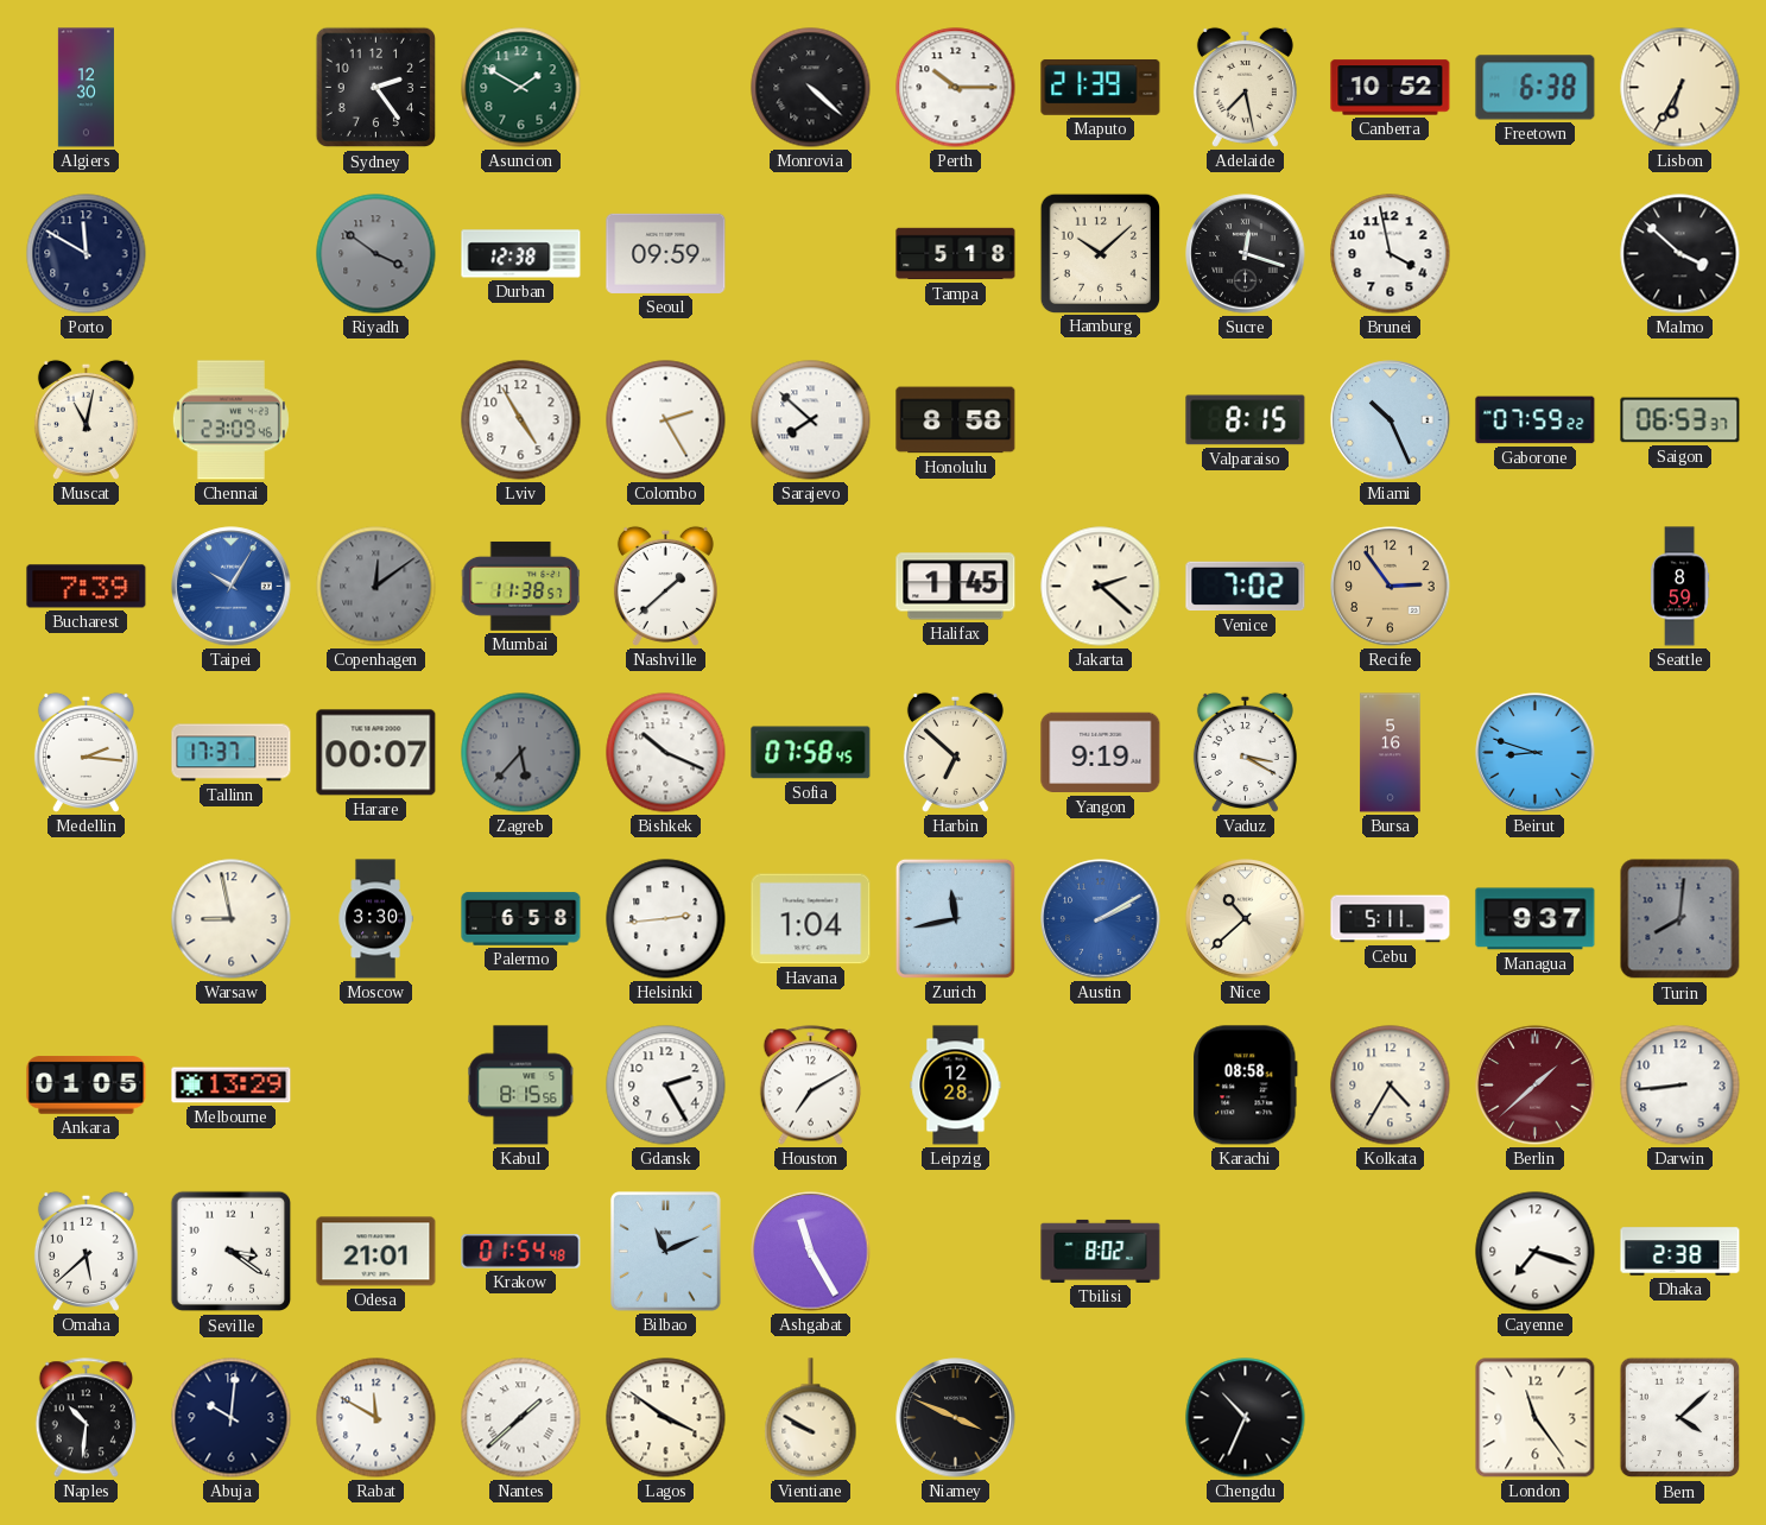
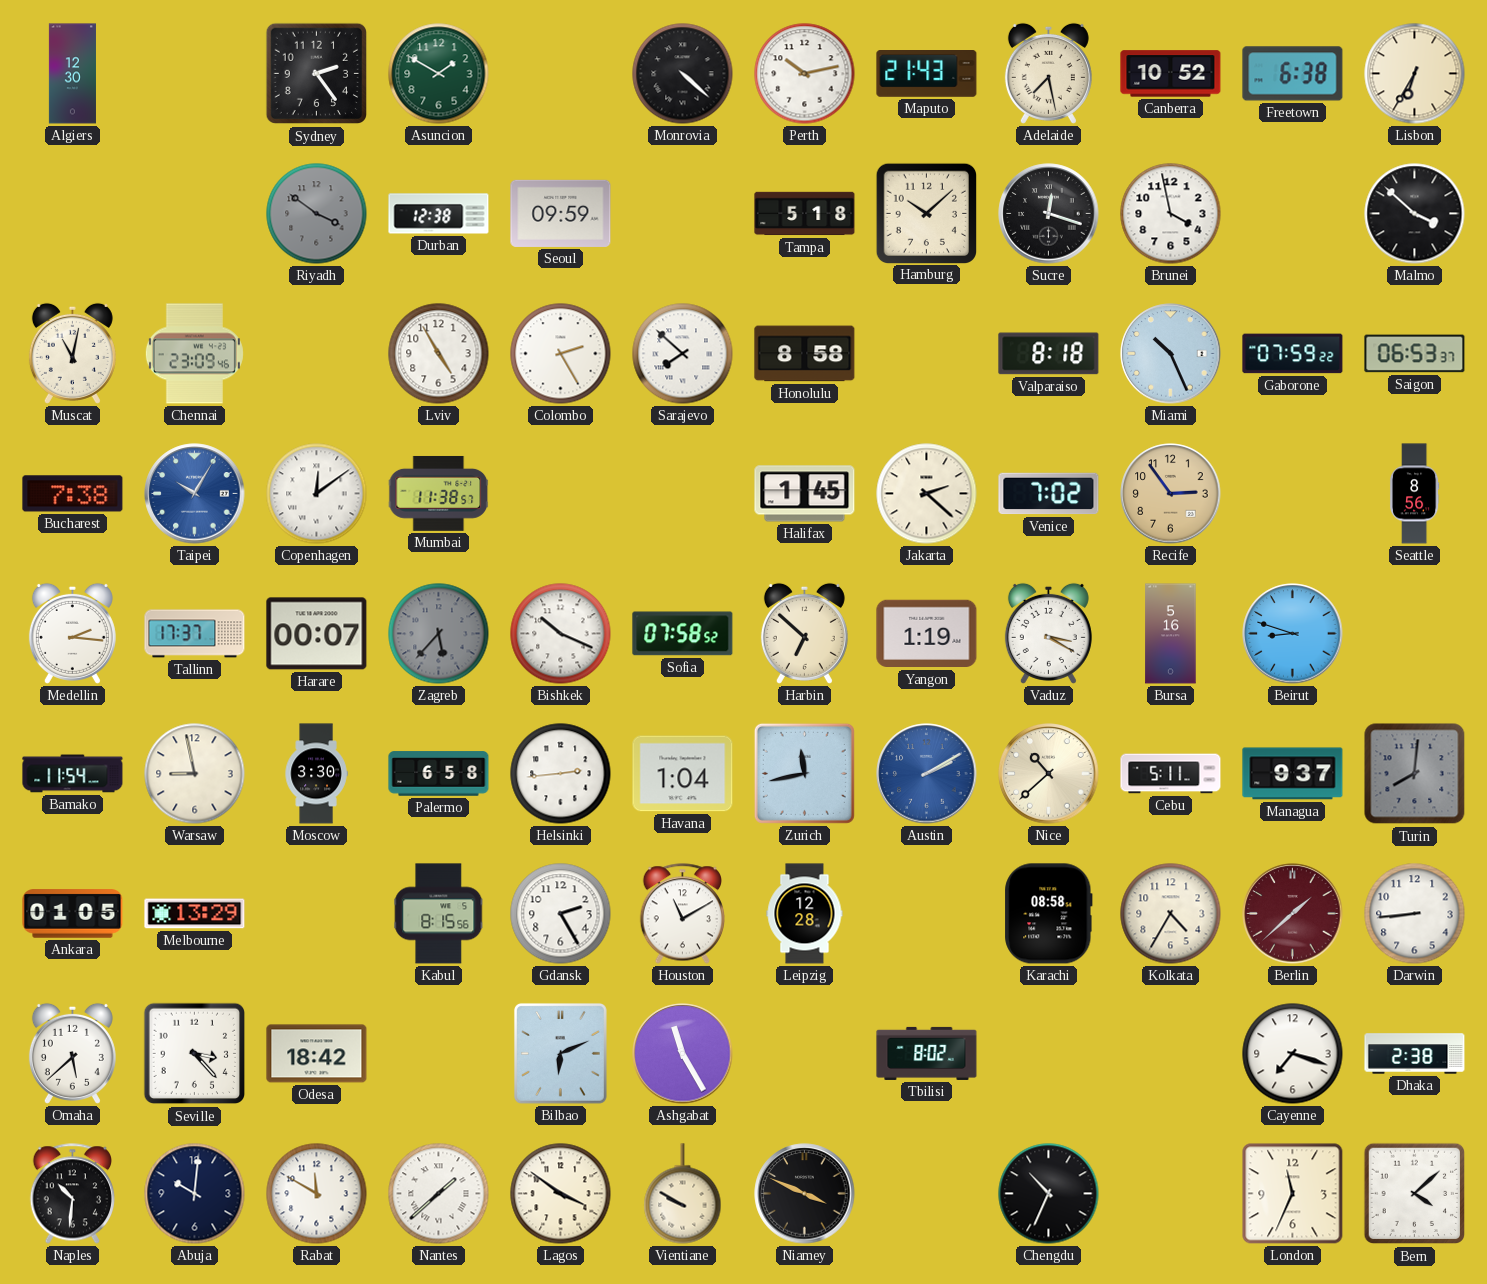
Perth: 10:15 -> 10:13
Maputo: 21:39 -> 21:43
Porto: 11:50 -> none
Valparaiso: 8:15 -> 8:18
Bucharest: 7:39 -> 7:38
Copenhagen dial: grey -> white
Nashville: 1:38 -> none
Seattle: 8:59 -> 8:56
Sofia: 07:58:45 -> 07:58:52
Yangon: 9:19 -> 1:19
Bamako: none -> 11:54
Houston: 7:10 -> 11:10
Seville: 3:21 -> 3:23
Odesa: 21:01 -> 18:42
Krakow: 01:54 -> none
Bilbao: 11:11 -> 6:11
London: 11:24 -> 11:34
